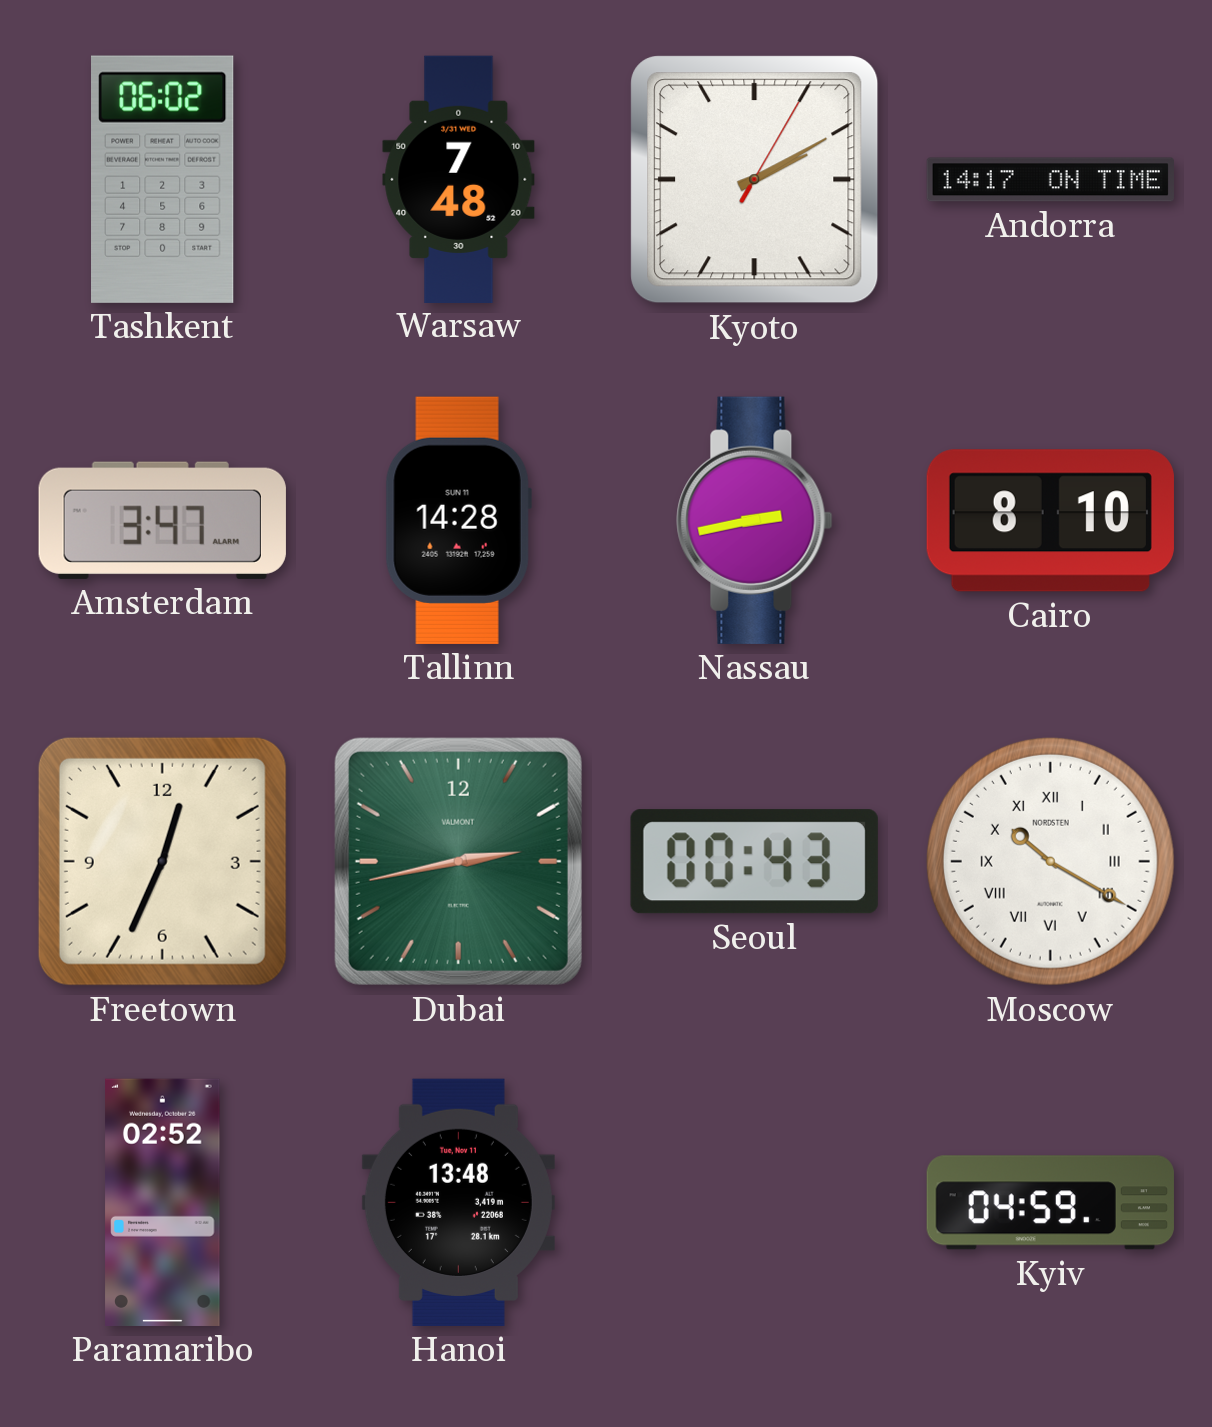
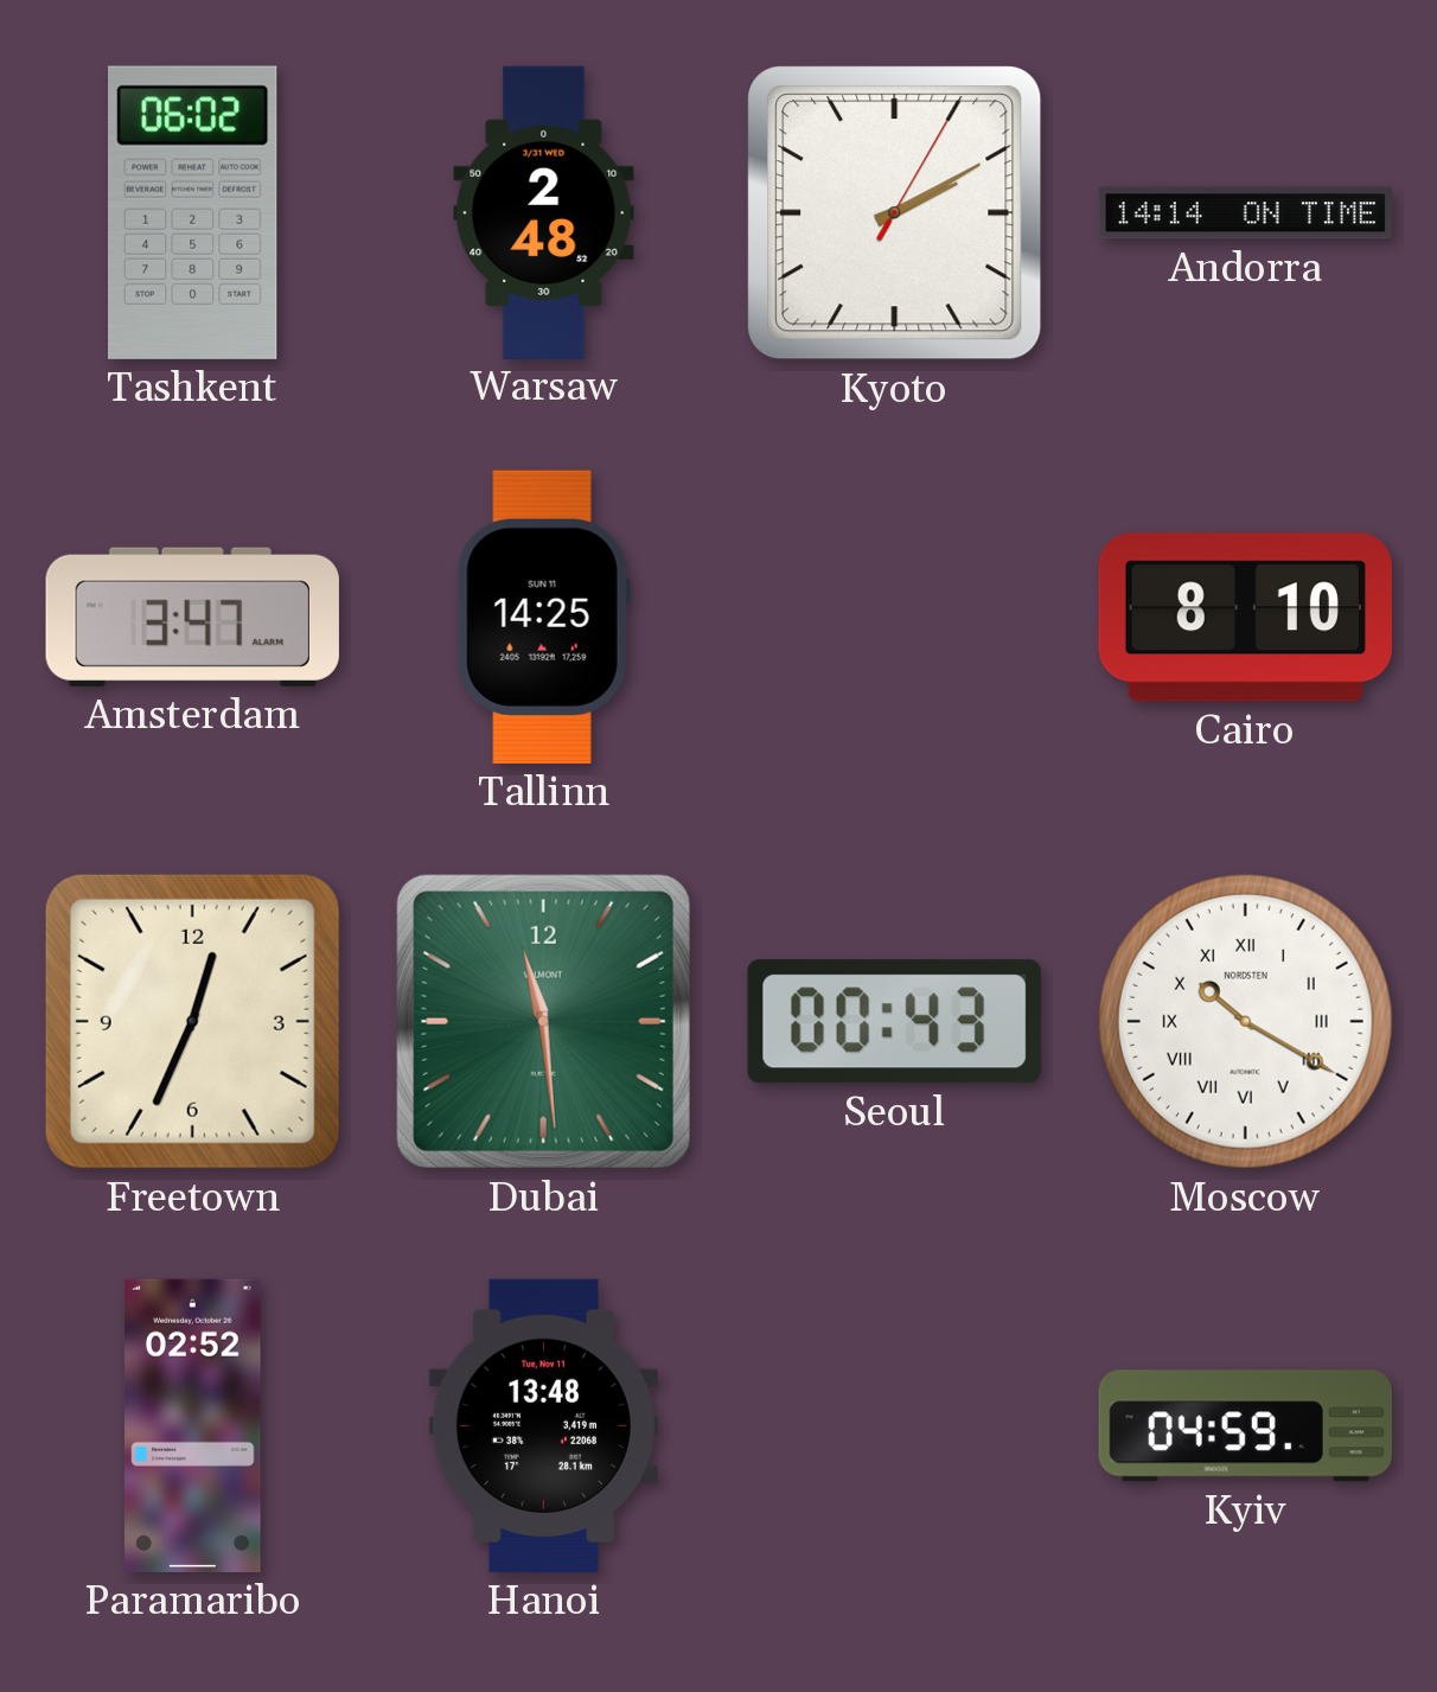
Warsaw: 7:48 -> 2:48
Andorra: 14:17 -> 14:14
Tallinn: 14:28 -> 14:25
Nassau: 2:43 -> none
Dubai: 2:43 -> 11:29
